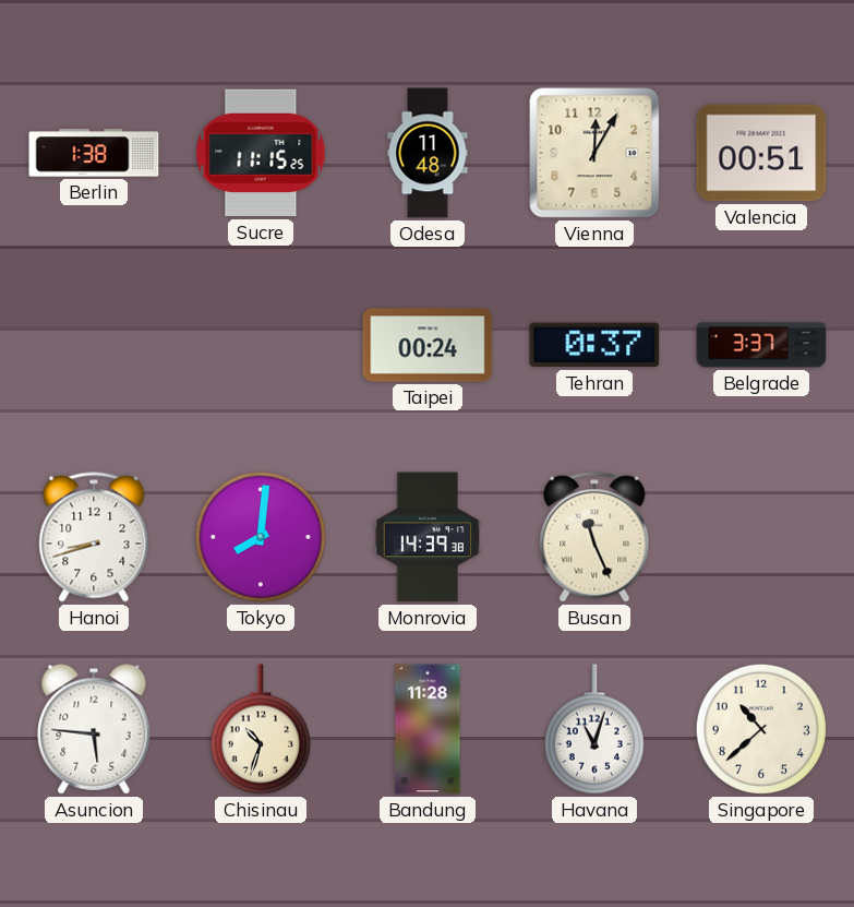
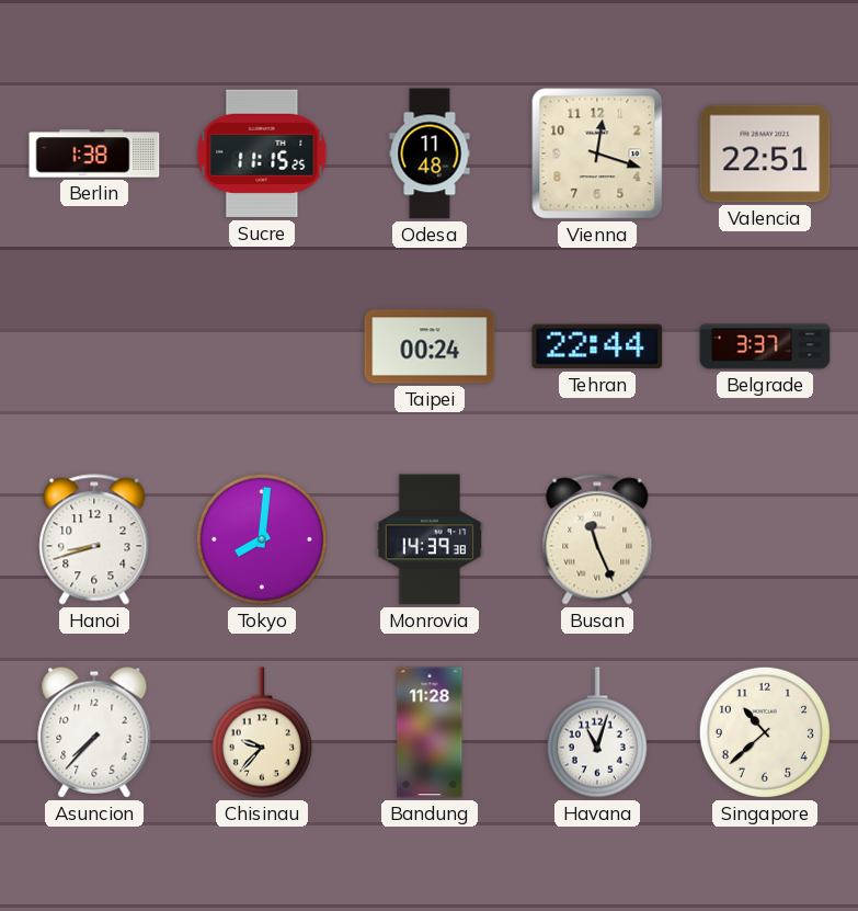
Vienna: 12:05 -> 12:18
Valencia: 00:51 -> 22:51
Tehran: 0:37 -> 22:44
Asuncion: 5:46 -> 7:37
Chisinau: 10:33 -> 9:37
